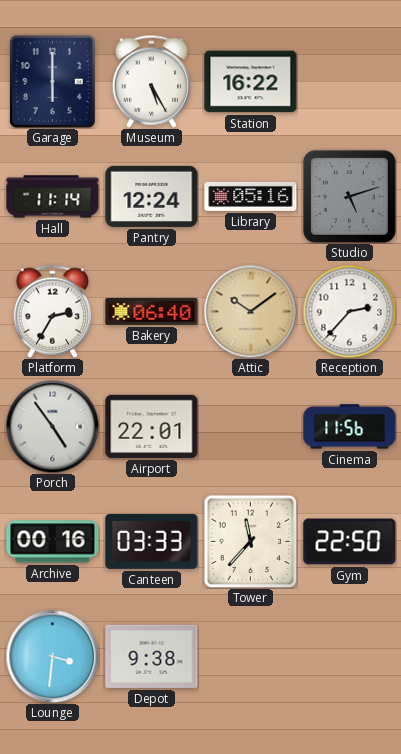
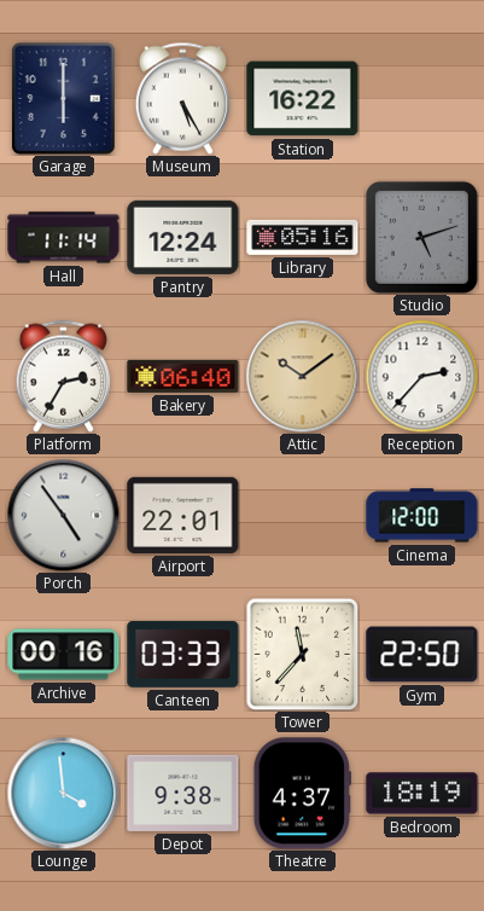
Cinema: 11:56 -> 12:00
Lounge: 3:31 -> 3:59
Theatre: none -> 4:37
Bedroom: none -> 18:19
